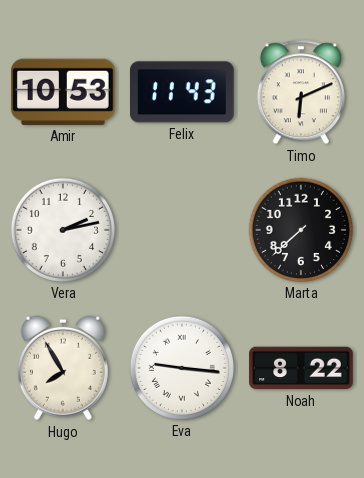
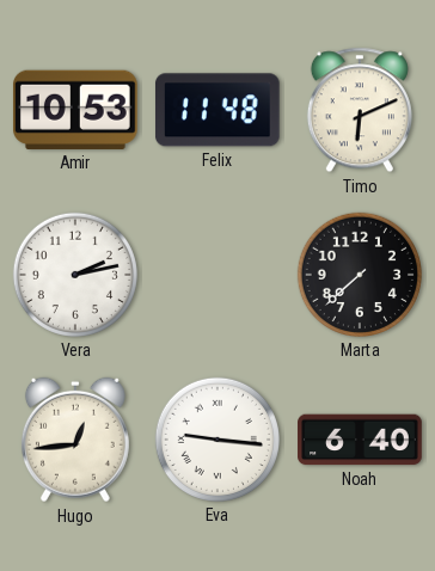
Felix: 11:43 -> 11:48
Hugo: 7:55 -> 12:44
Noah: 8:22 -> 6:40
